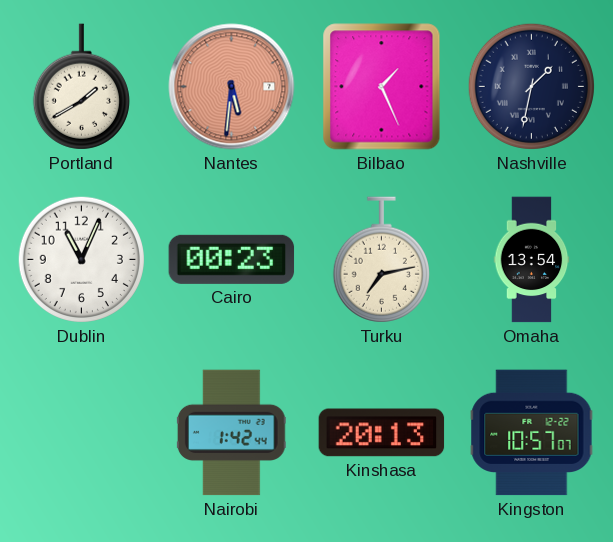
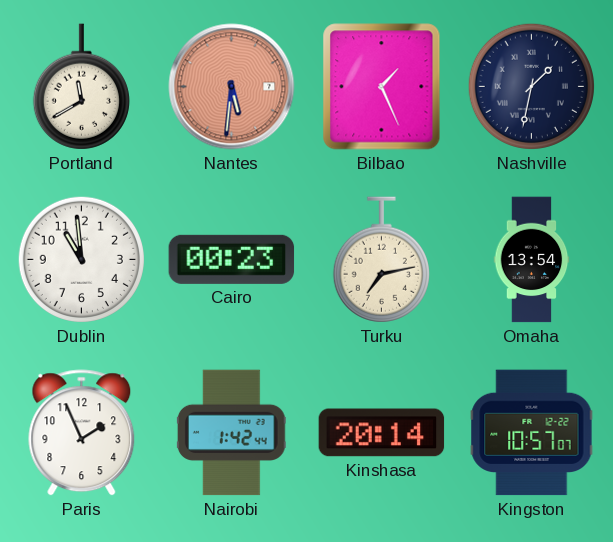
Portland: 1:40 -> 11:40
Dublin: 11:04 -> 10:59
Paris: none -> 1:56
Kinshasa: 20:13 -> 20:14
